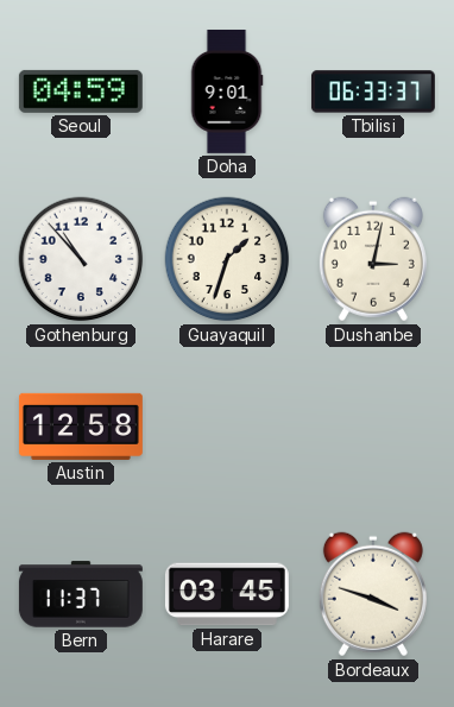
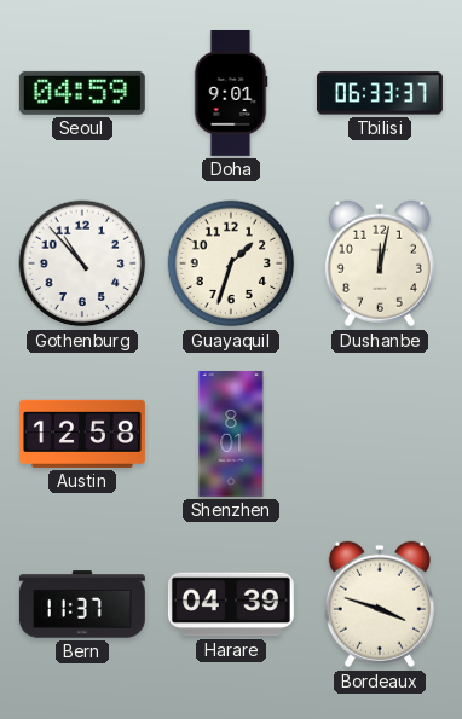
Dushanbe: 3:02 -> 12:02
Shenzhen: none -> 8:01
Harare: 03:45 -> 04:39
